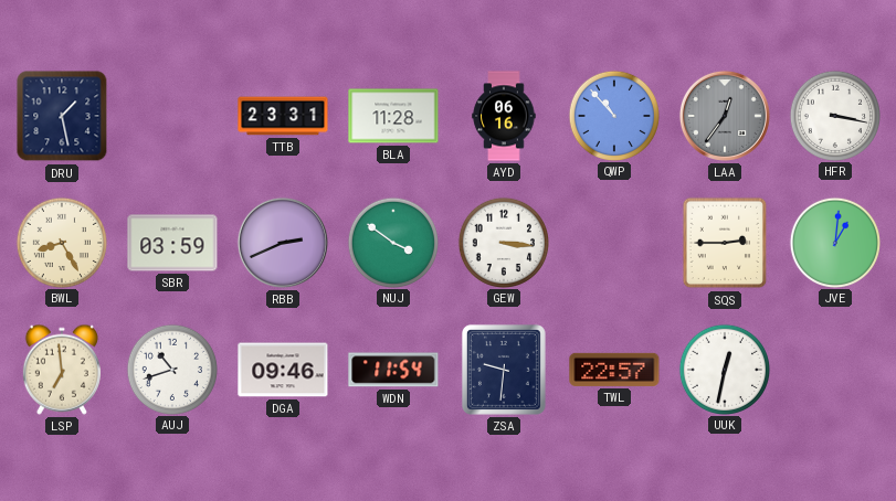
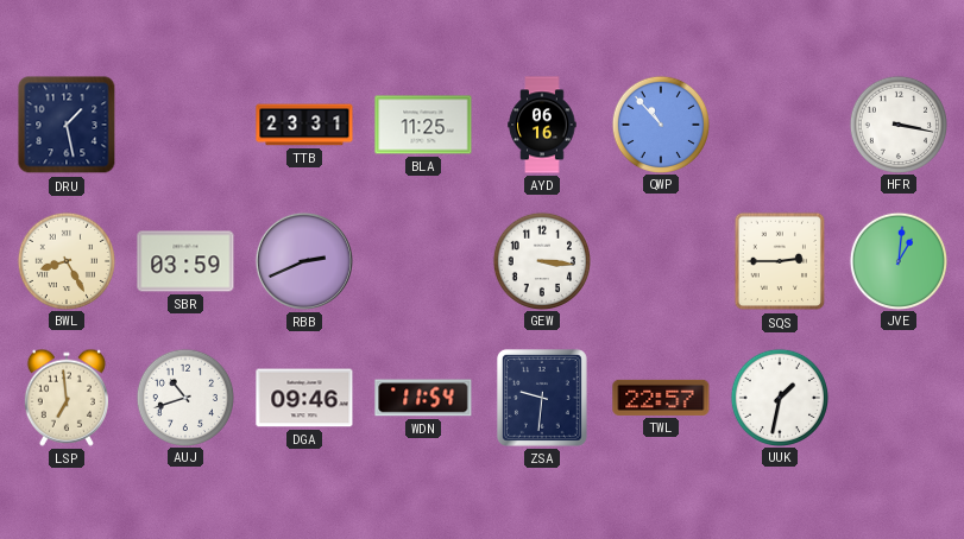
BLA: 11:28 -> 11:25
LAA: 12:36 -> none
NUJ: 3:51 -> none
UUK: 12:32 -> 1:32
